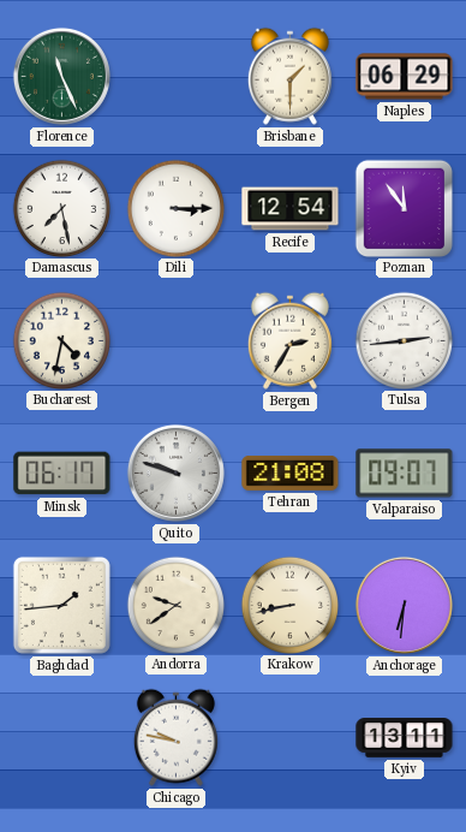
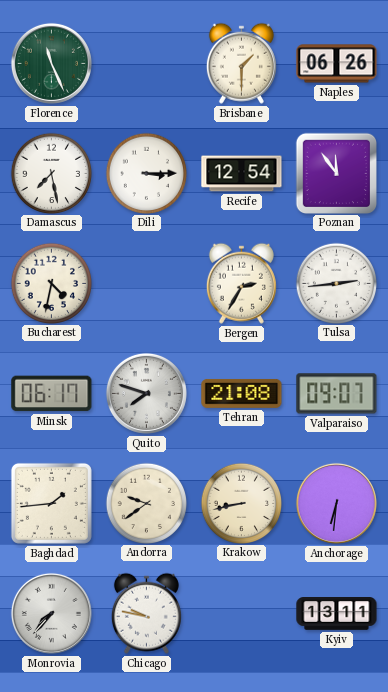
Naples: 06:29 -> 06:26
Quito: 9:48 -> 7:48
Monrovia: none -> 7:37
